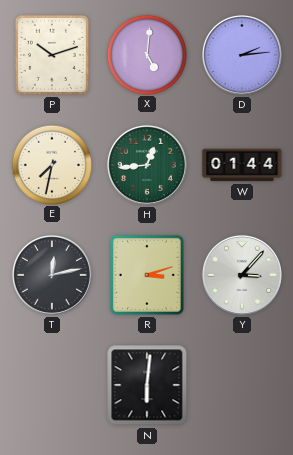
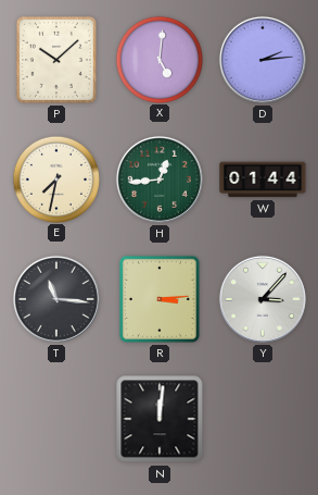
P: 10:12 -> 10:08
T: 12:13 -> 11:16
R: 3:12 -> 3:14
N: 6:01 -> 12:01
